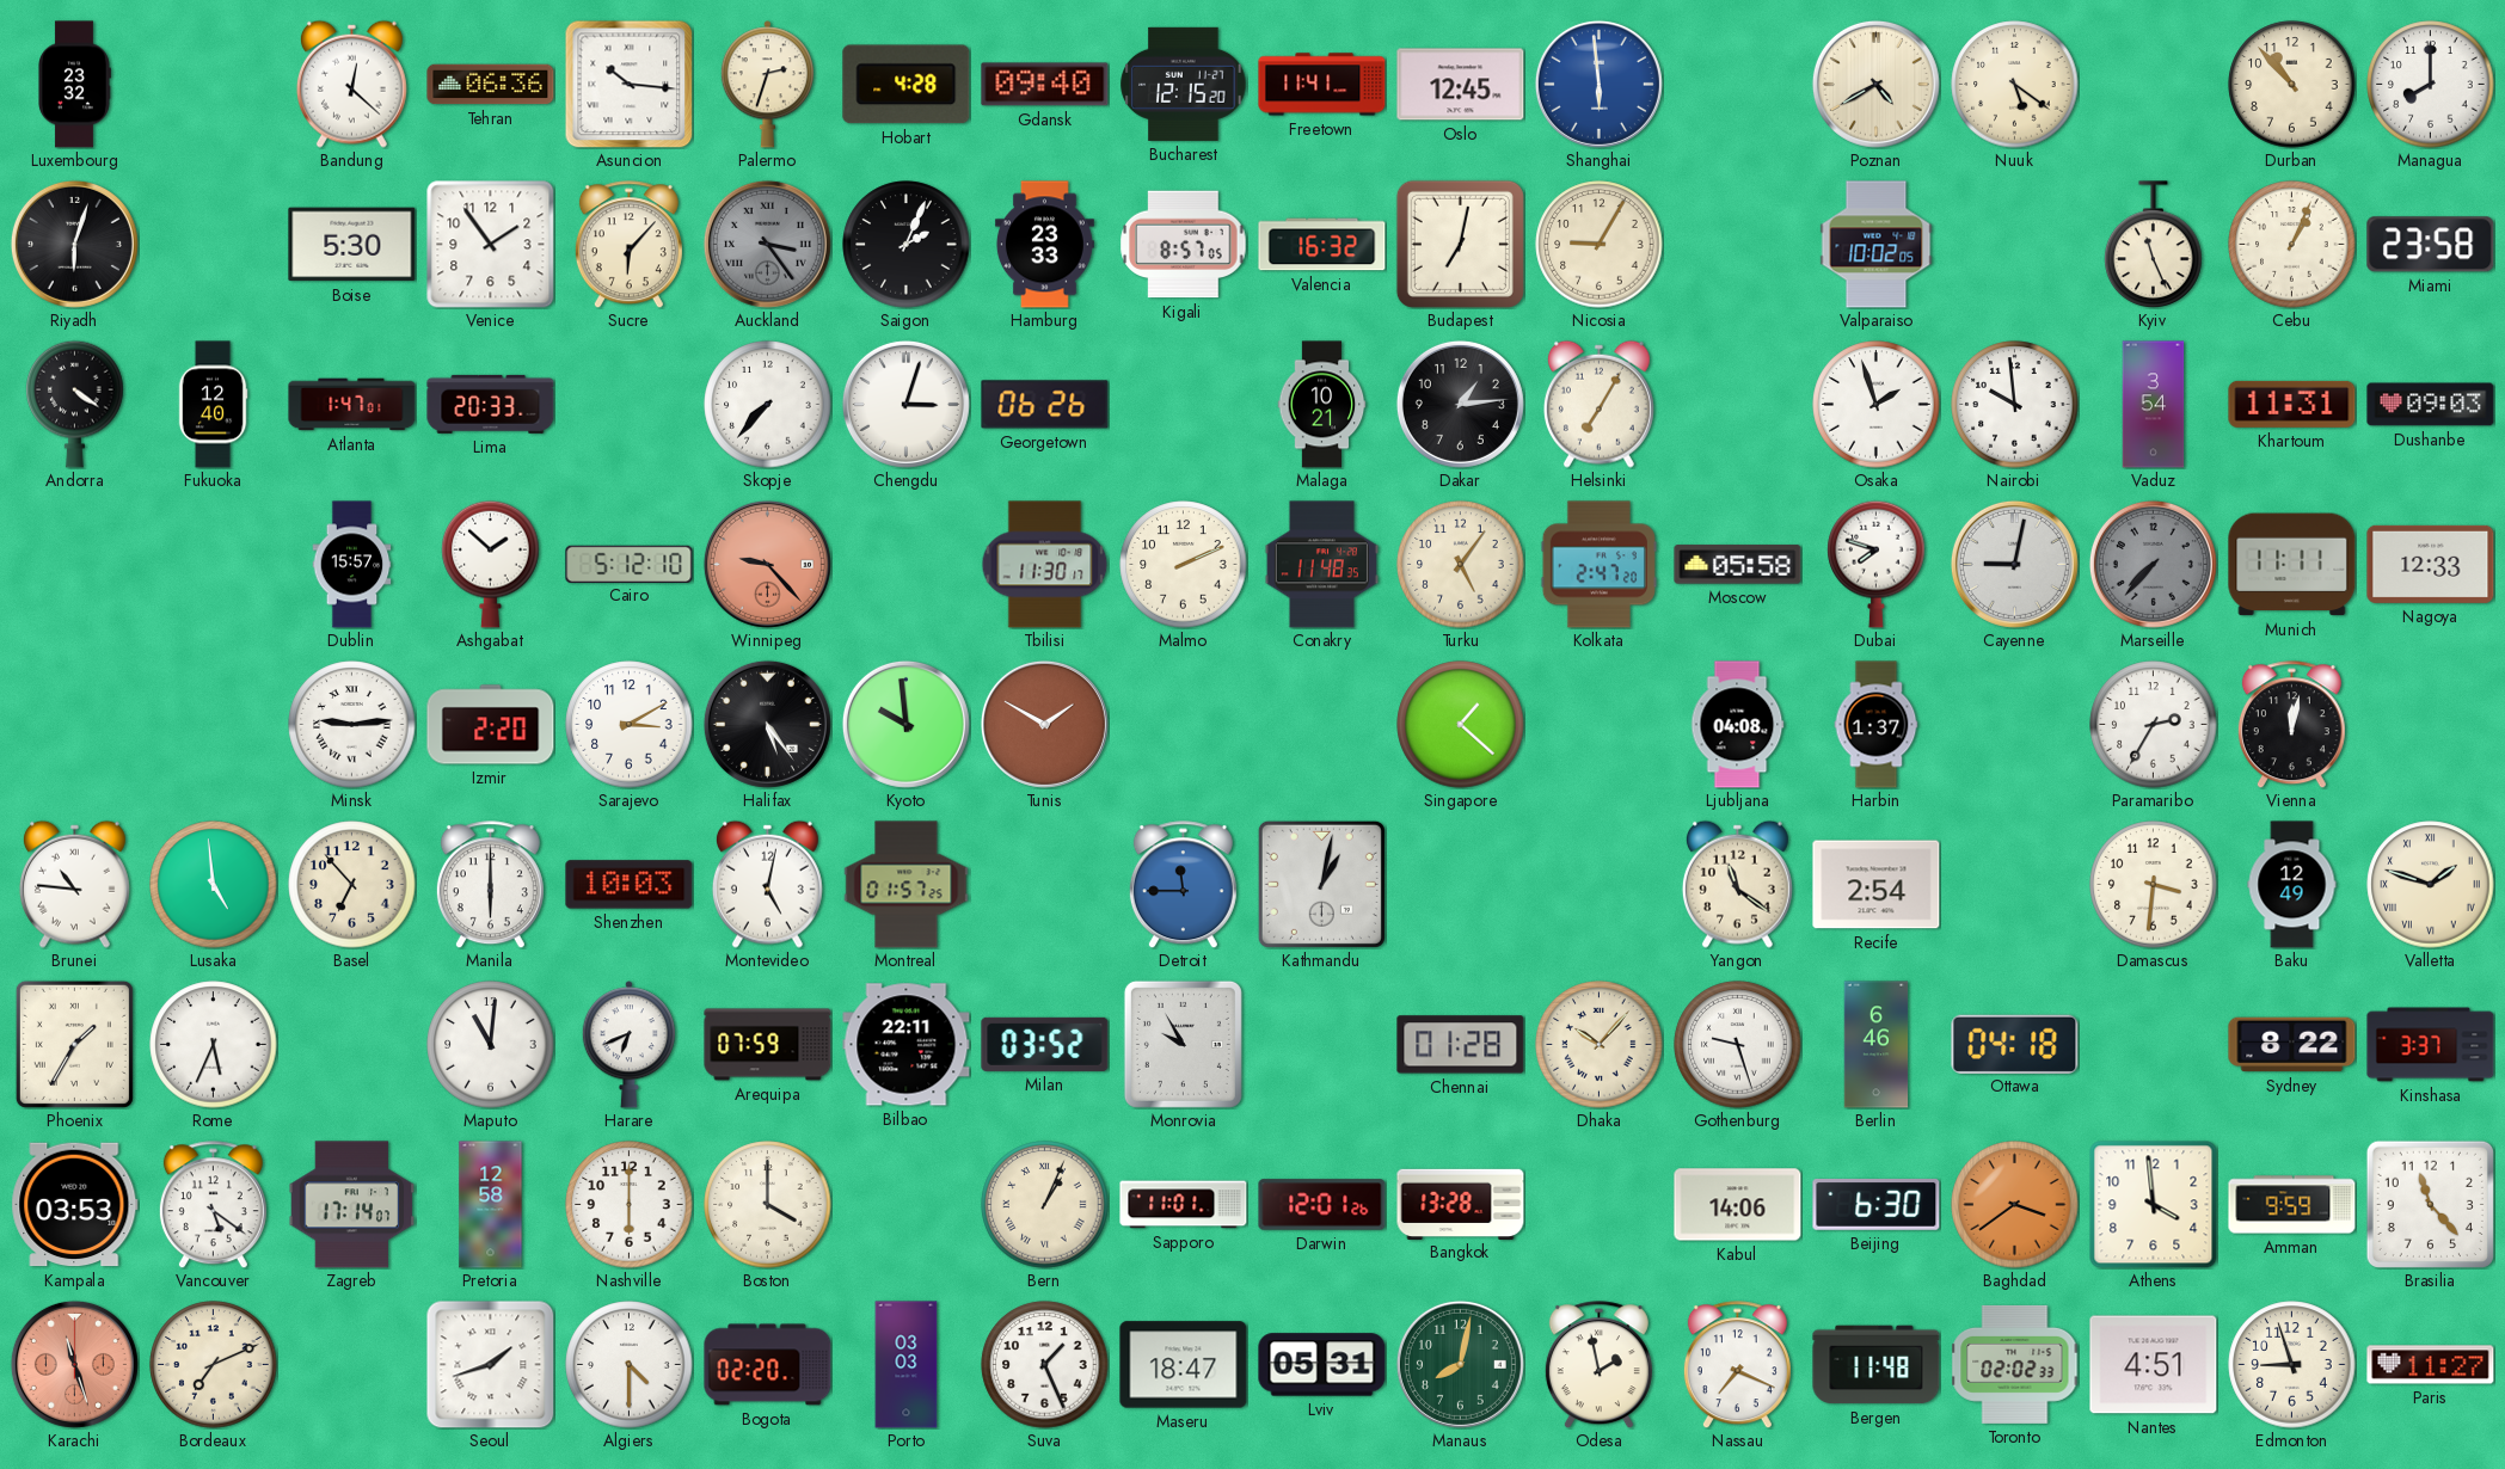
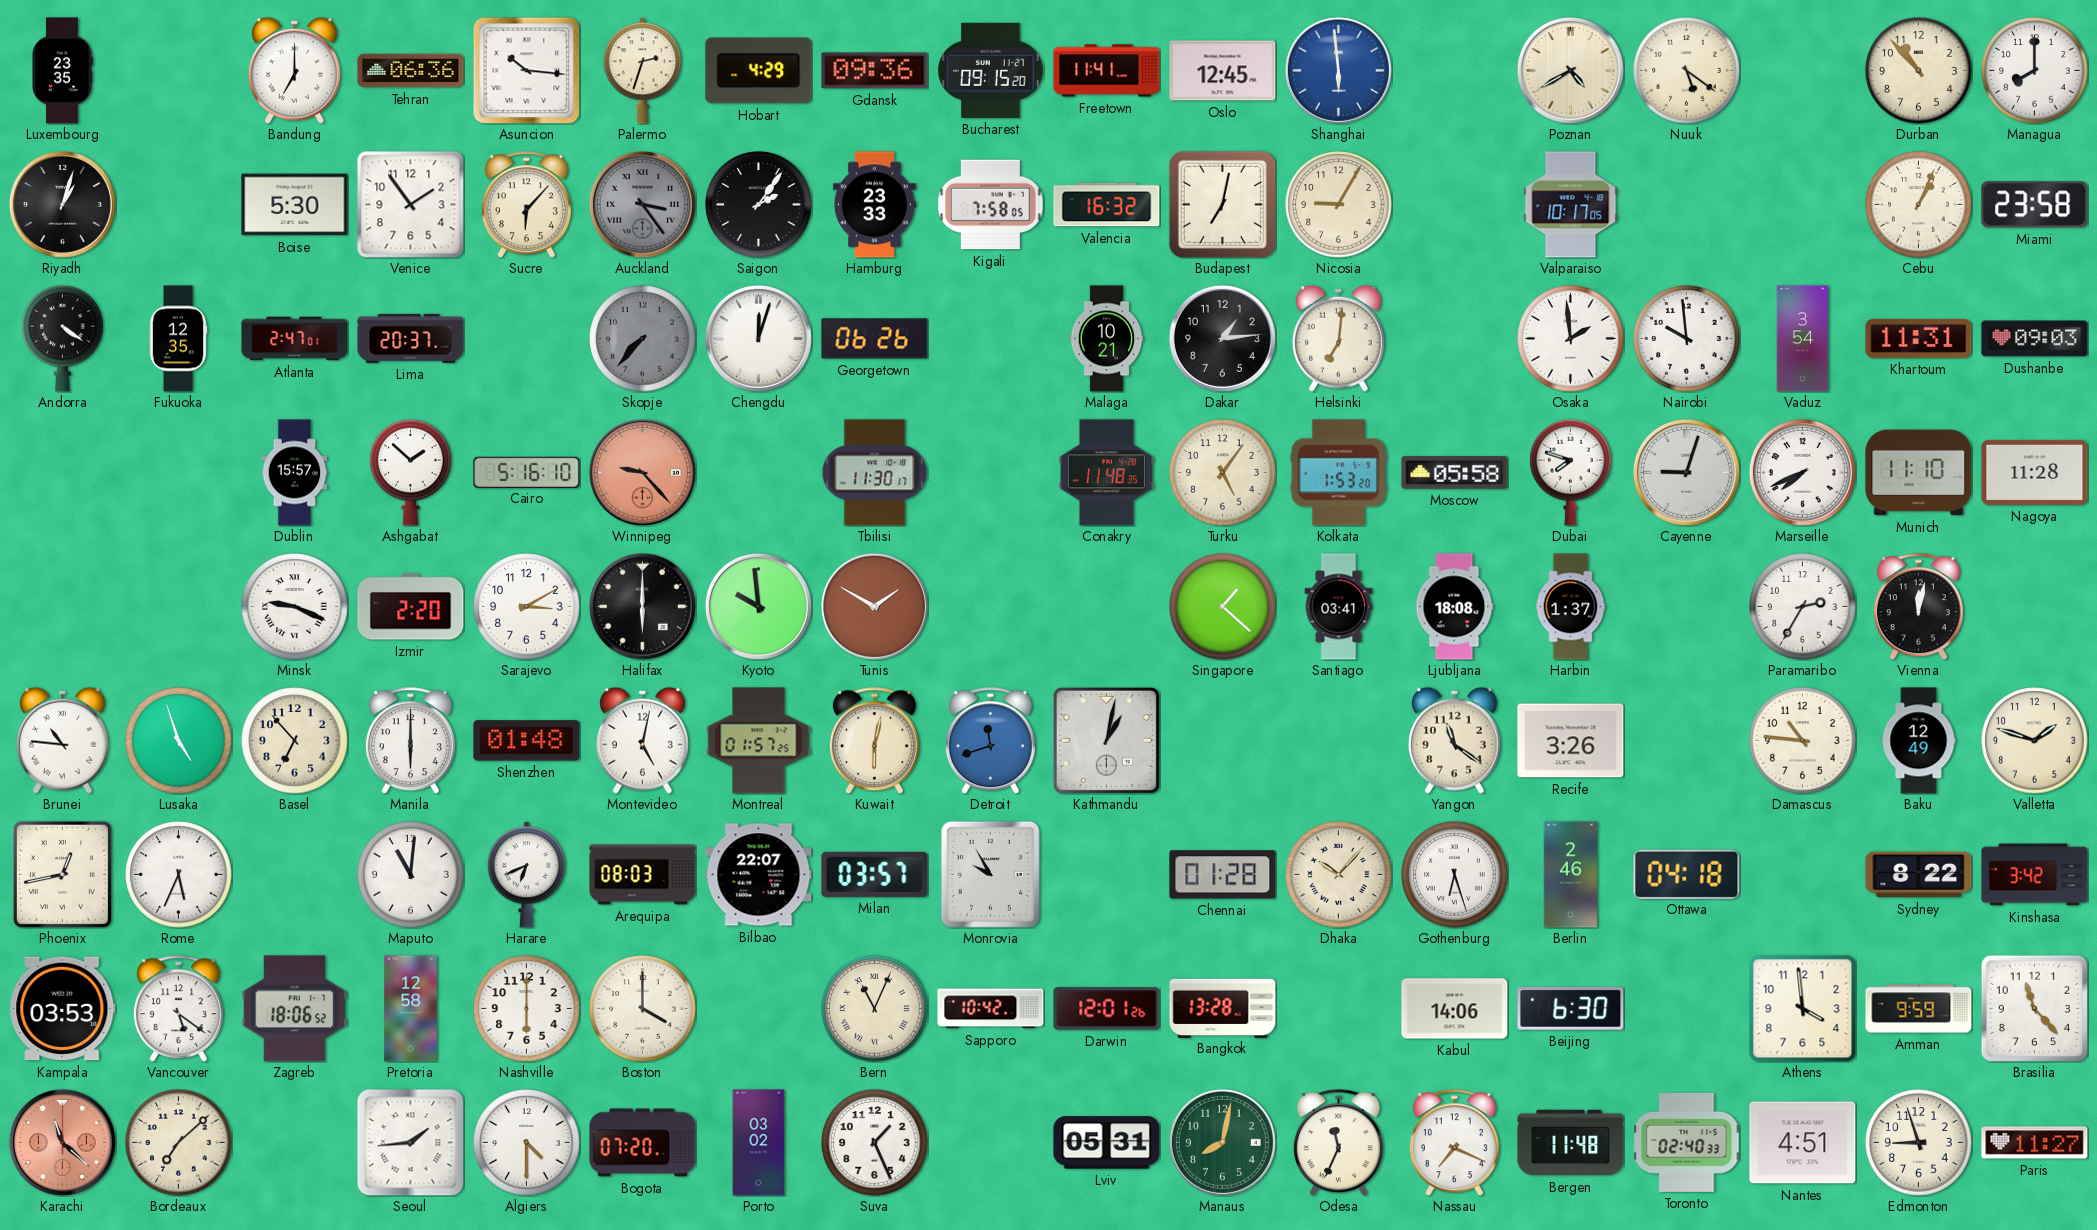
Luxembourg: 23:32 -> 23:35
Bandung: 12:22 -> 7:00
Hobart: 4:28 -> 4:29
Gdansk: 09:40 -> 09:36
Bucharest: 12:15 -> 09:15
Riyadh: 6:03 -> 1:03
Saigon: 2:04 -> 2:06
Kigali: 8:57 -> 7:58
Valparaiso: 10:02 -> 10:17
Kyiv: 11:26 -> none
Fukuoka: 12:40 -> 12:35
Atlanta: 1:47 -> 2:47
Lima: 20:33 -> 20:37
Skopje dial: white -> grey
Chengdu: 3:03 -> 12:03
Helsinki: 7:05 -> 7:01
Osaka: 1:57 -> 1:59
Cairo: 5:12 -> 5:16
Malmo: 2:11 -> none
Kolkata: 2:47 -> 1:53
Cayenne: 9:02 -> 9:03
Marseille: 7:37 -> 7:41
Marseille dial: grey -> white
Munich: 11:11 -> 11:10
Nagoya: 12:33 -> 11:28
Minsk: 9:14 -> 9:19
Halifax: 5:24 -> 6:00
Santiago: none -> 03:41
Ljubljana: 04:08 -> 18:08
Lusaka: 4:59 -> 4:57
Shenzhen: 10:03 -> 01:48
Kuwait: none -> 6:02
Detroit: 11:45 -> 11:42
Recife: 2:54 -> 3:26
Damascus: 3:31 -> 10:46
Valletta numerals: Roman -> Arabic
Phoenix: 1:35 -> 12:43
Arequipa: 07:59 -> 08:03
Bilbao: 22:11 -> 22:07
Milan: 03:52 -> 03:57
Gothenburg: 9:27 -> 6:27
Berlin: 6:46 -> 2:46
Kinshasa: 3:37 -> 3:42
Zagreb: 17:14 -> 18:06
Bern: 1:04 -> 11:04
Sapporo: 11:01 -> 10:42
Baghdad: 3:39 -> none
Karachi: 11:27 -> 11:22
Bordeaux: 7:11 -> 7:08
Seoul: 1:42 -> 1:44
Bogota: 02:20 -> 07:20
Porto: 03:03 -> 03:02
Maseru: 18:47 -> none
Odesa: 1:58 -> 11:34
Toronto: 02:02 -> 02:40
